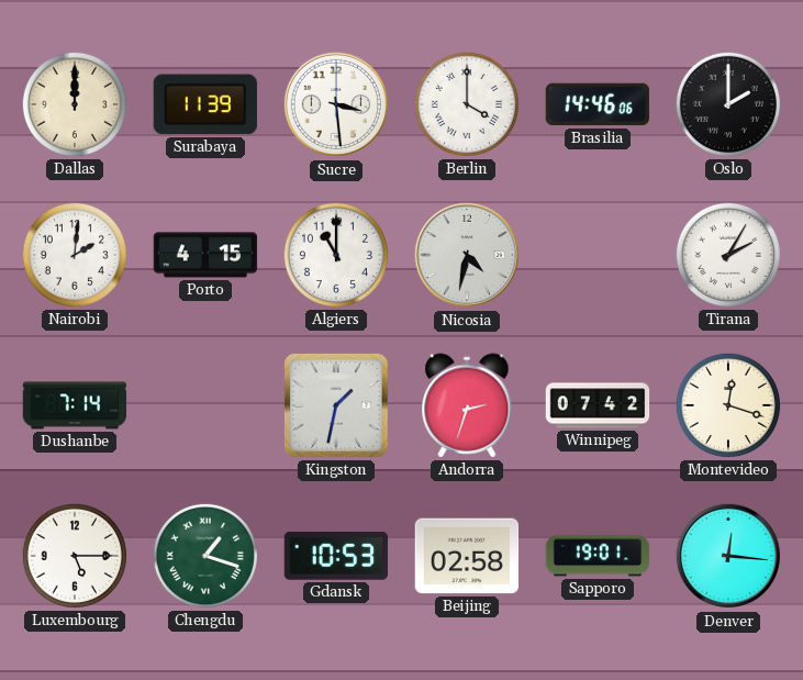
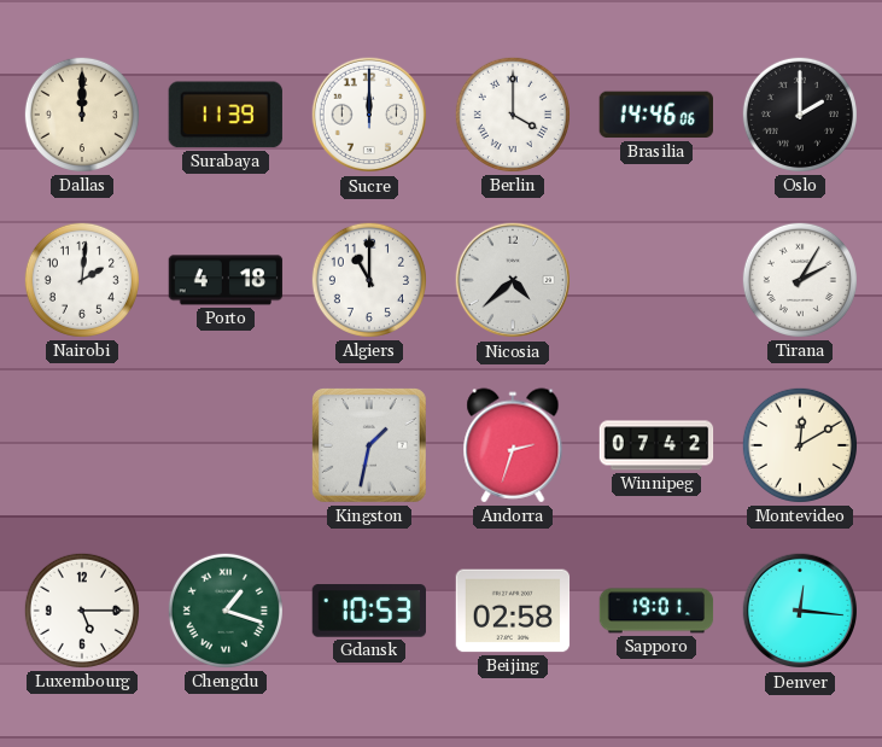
Sucre: 3:29 -> 12:00
Porto: 4:15 -> 4:18
Nicosia: 4:32 -> 4:38
Dushanbe: 7:14 -> none
Montevideo: 12:18 -> 12:10
